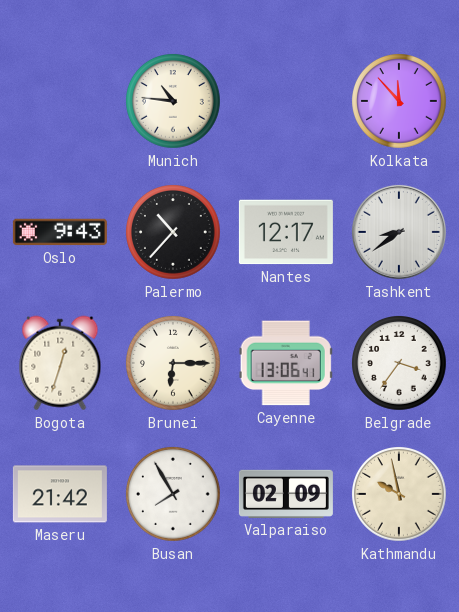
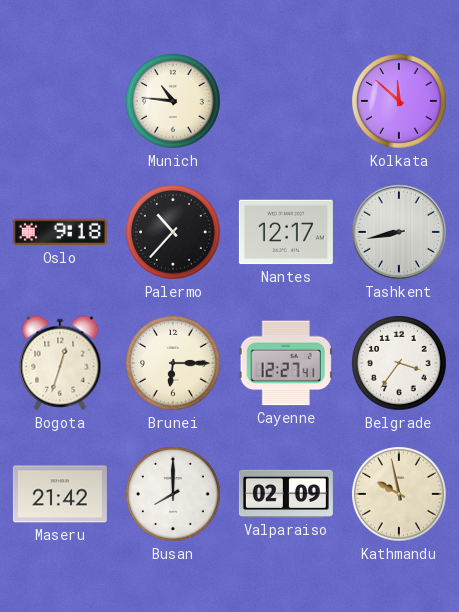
Kolkata: 11:53 -> 11:52
Oslo: 9:43 -> 9:18
Tashkent: 8:39 -> 8:43
Cayenne: 13:06 -> 12:27
Busan: 7:55 -> 8:00
